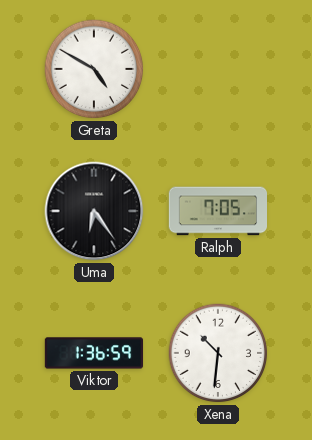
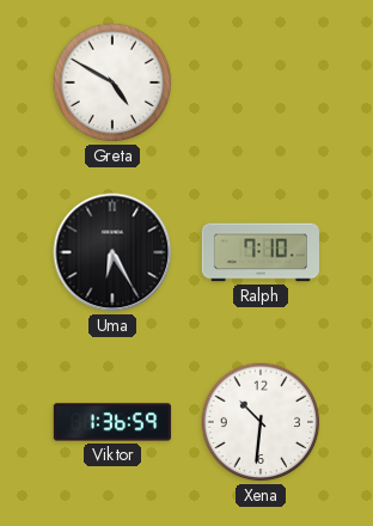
Uma: 6:24 -> 6:25
Ralph: 7:05 -> 7:10
